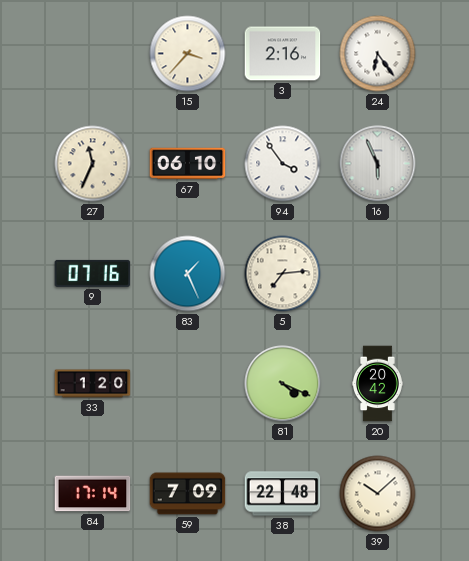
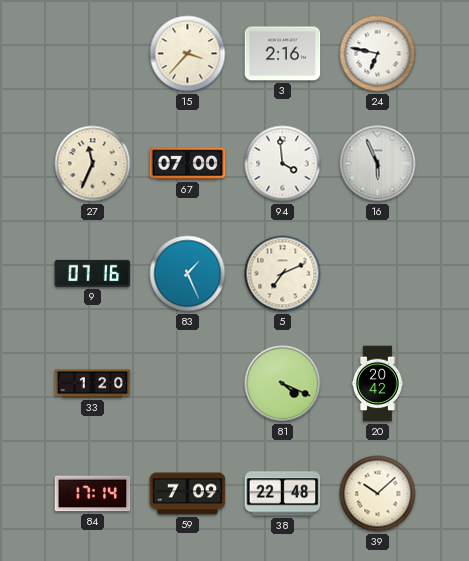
24: 6:24 -> 6:47
67: 06:10 -> 07:00
94: 3:54 -> 3:59
5: 7:14 -> 7:11
